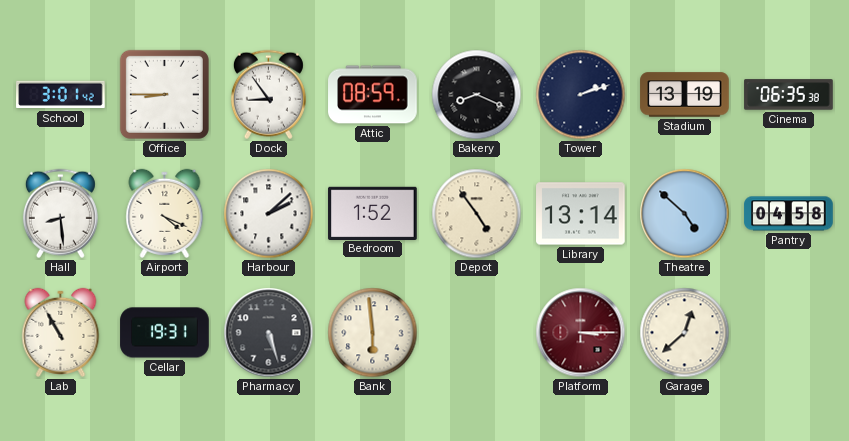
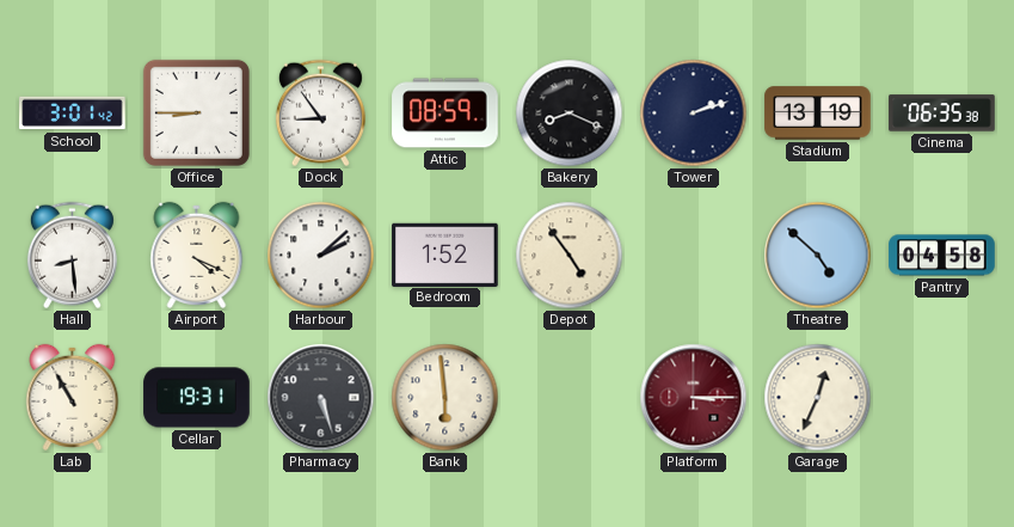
Library: 13:14 -> none
Garage: 12:38 -> 12:34
